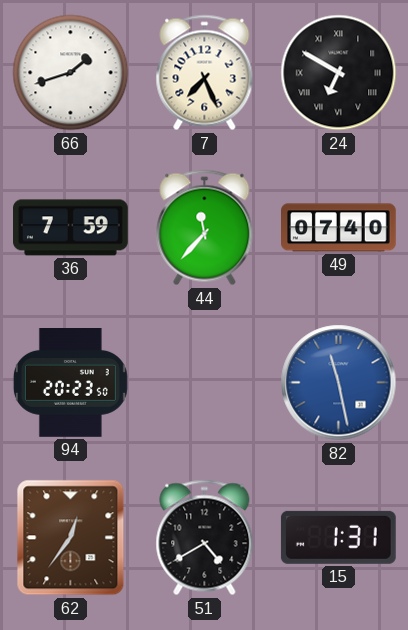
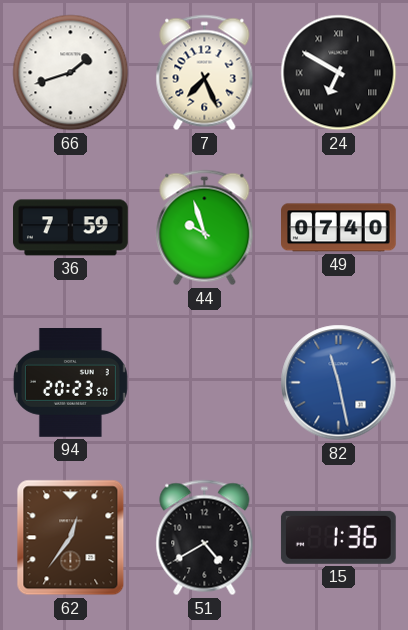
44: 11:37 -> 9:57
15: 1:31 -> 1:36
